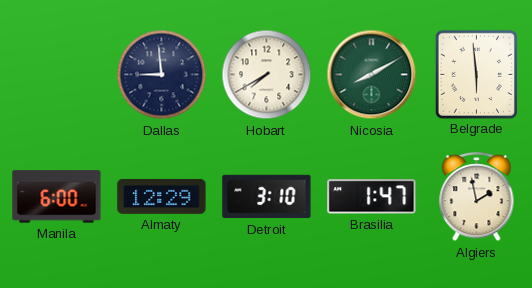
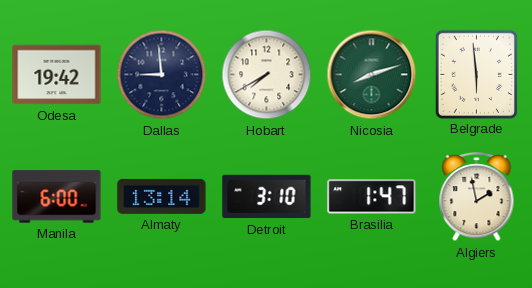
Odesa: none -> 19:42
Nicosia: 8:10 -> 8:12
Almaty: 12:29 -> 13:14
